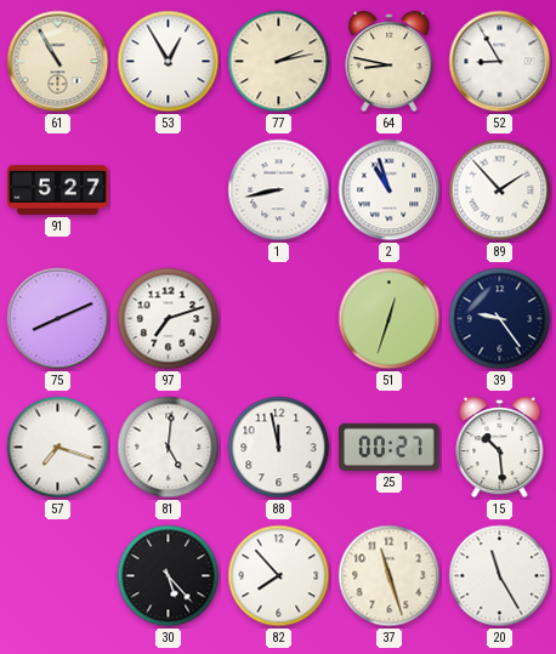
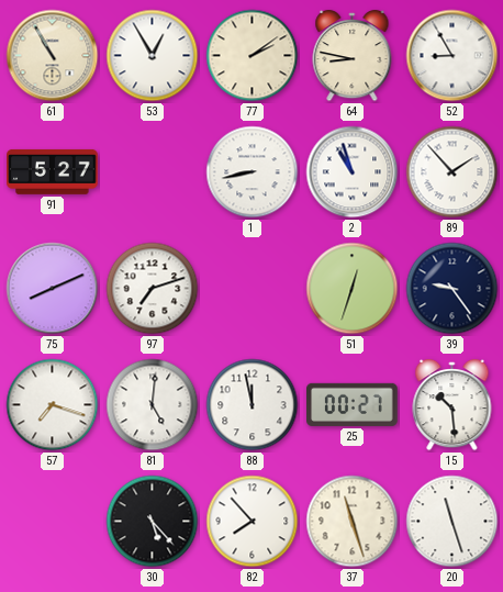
77: 2:13 -> 2:09
20: 11:25 -> 11:27
